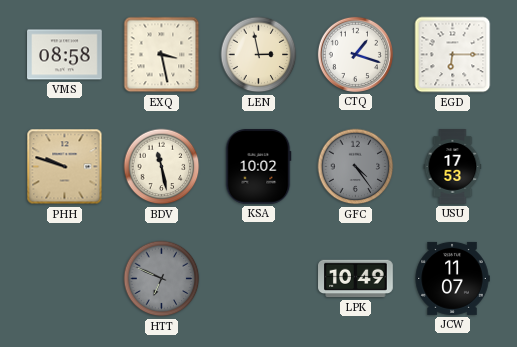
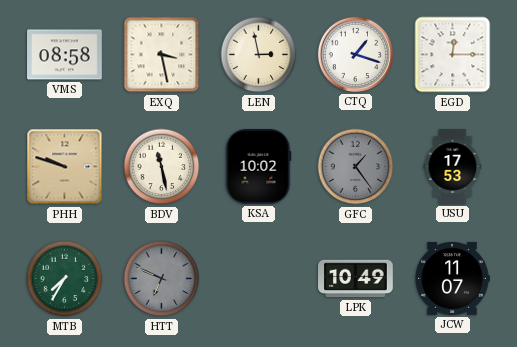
EGD: 6:15 -> 12:15
GFC: 4:24 -> 1:24
MTB: none -> 7:35
